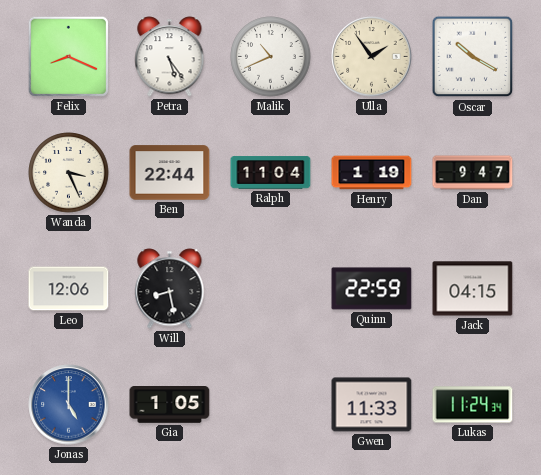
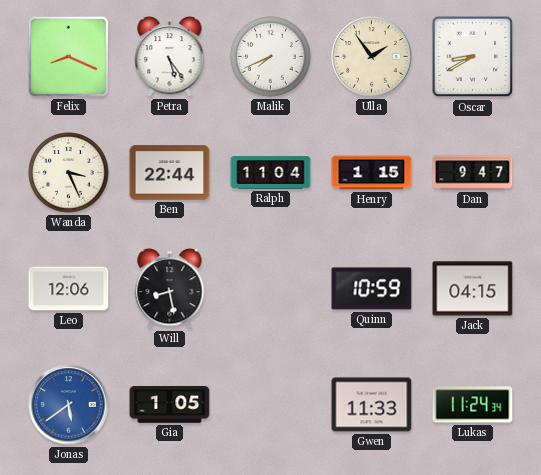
Malik: 10:41 -> 7:41
Oscar: 10:20 -> 8:40
Henry: 1:19 -> 1:15
Quinn: 22:59 -> 10:59
Jonas: 5:00 -> 5:39
